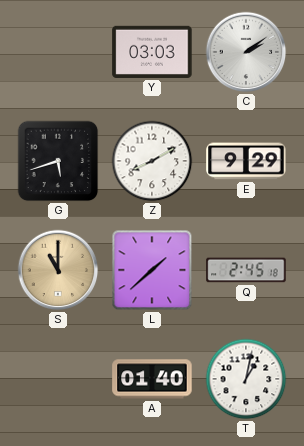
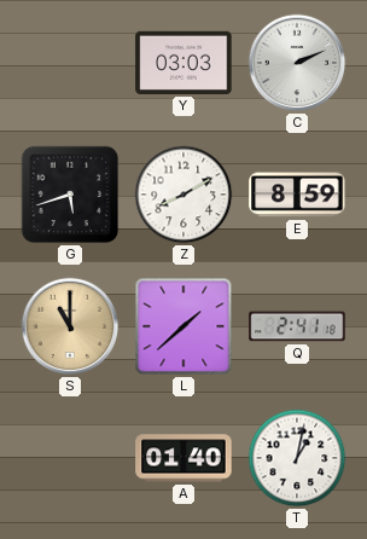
C: 2:09 -> 2:11
E: 9:29 -> 8:59
Q: 2:45 -> 2:41
